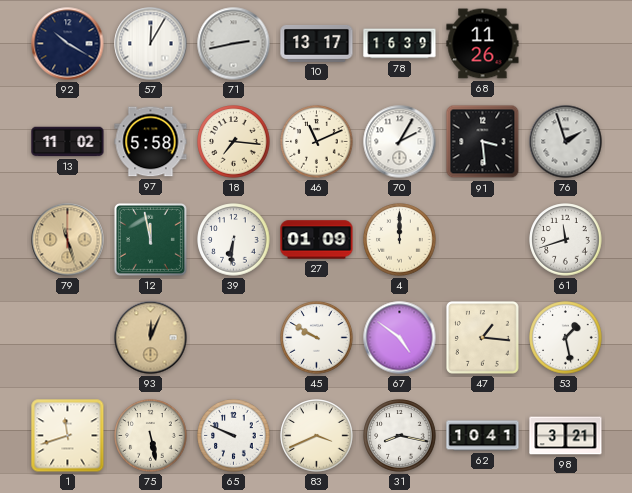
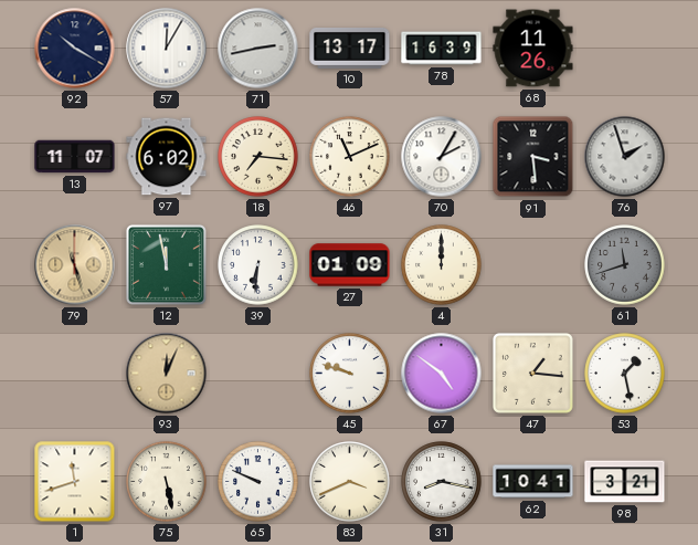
13: 11:02 -> 11:07
97: 5:58 -> 6:02
61 dial: white -> grey
45: 9:50 -> 9:48
